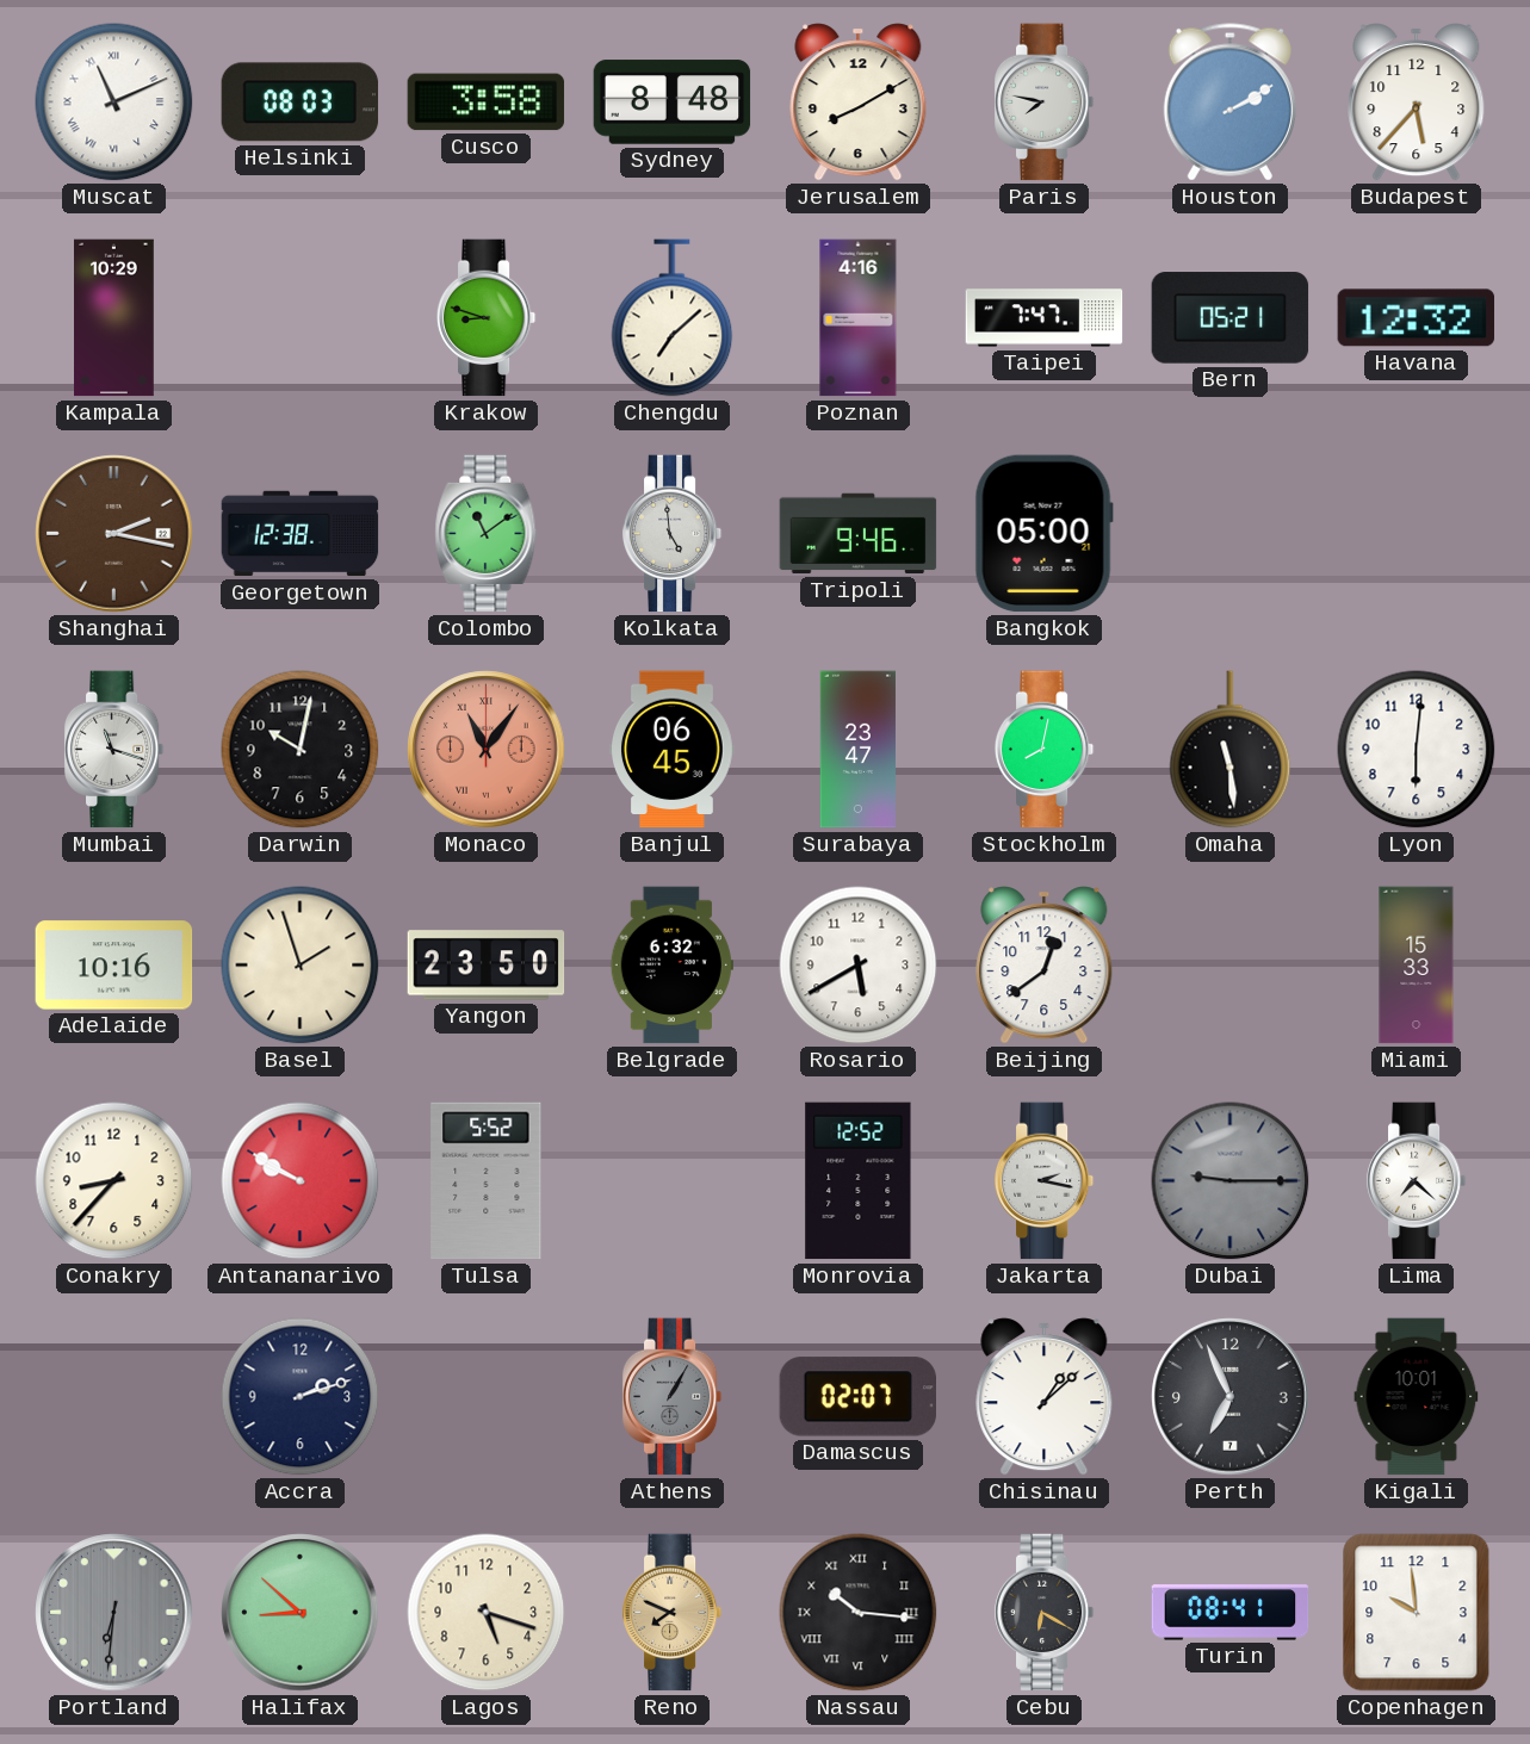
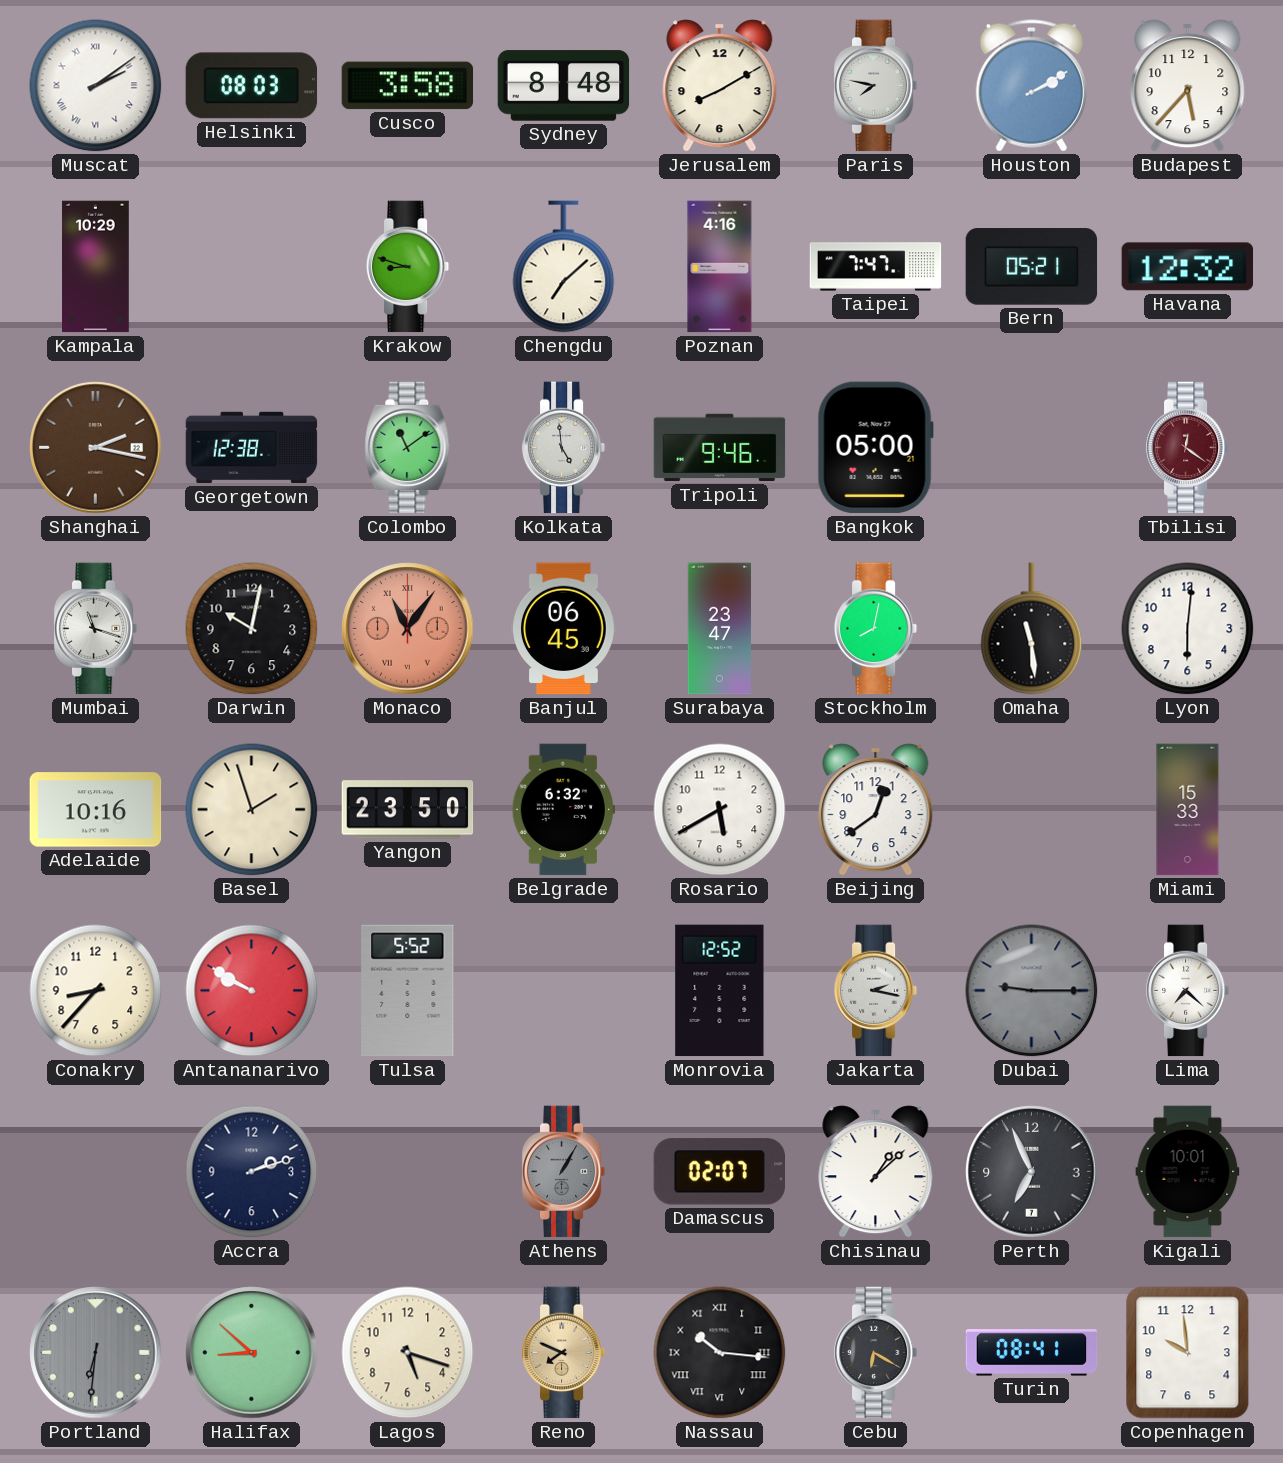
Muscat: 11:11 -> 2:09
Tbilisi: none -> 12:21
